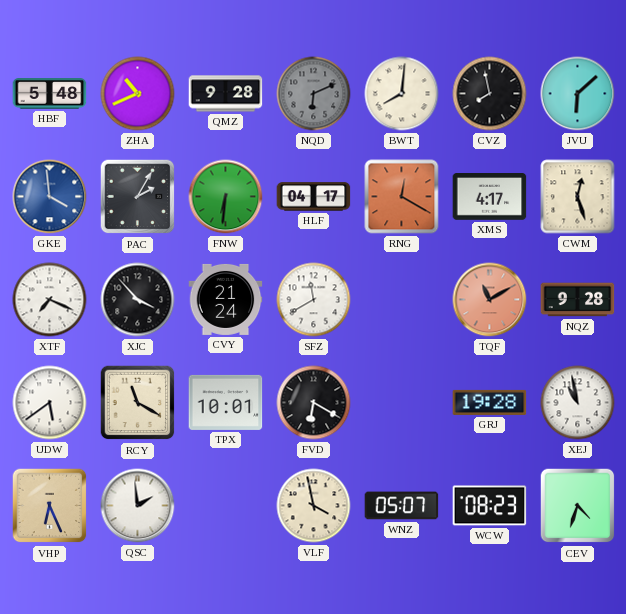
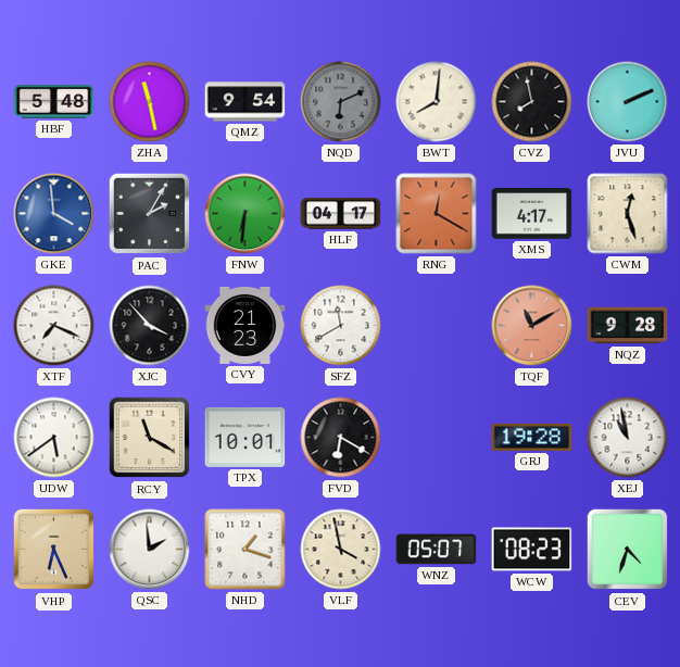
ZHA: 10:41 -> 11:28
QMZ: 9:28 -> 9:54
JVU: 6:08 -> 2:11
CVY: 21:24 -> 21:23
NHD: none -> 1:18
